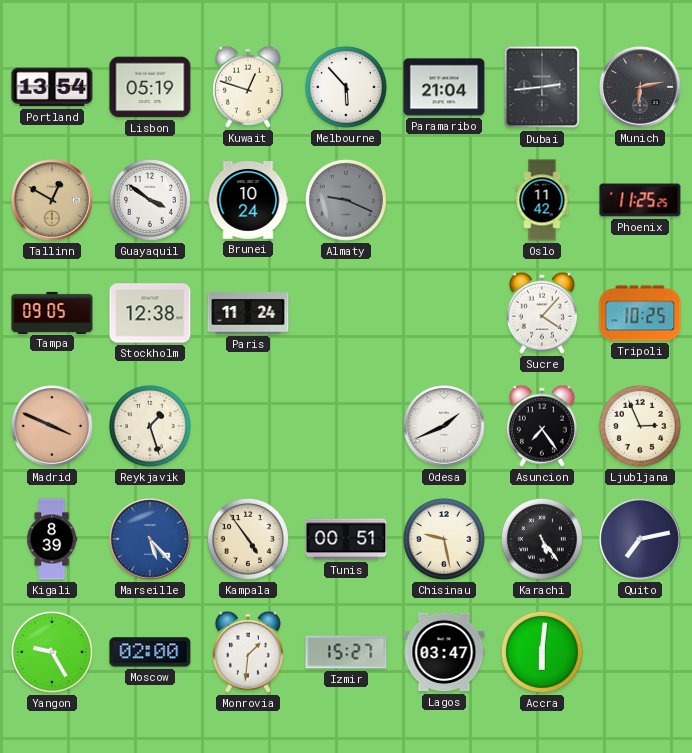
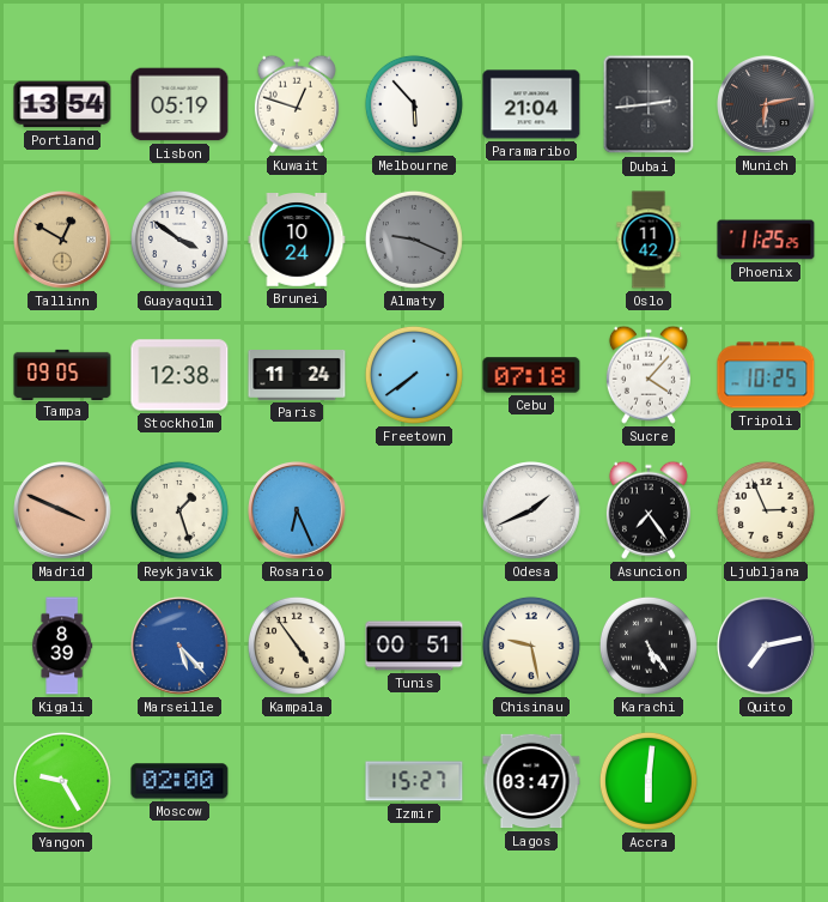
Freetown: none -> 7:39
Cebu: none -> 07:18
Rosario: none -> 6:26
Monrovia: 1:31 -> none
